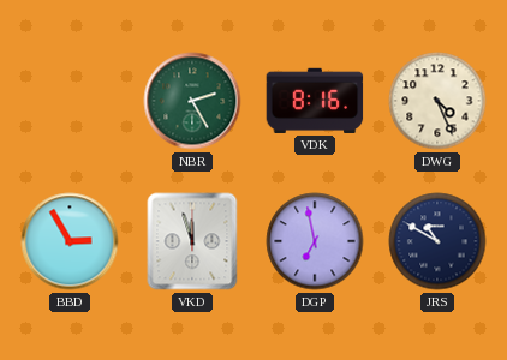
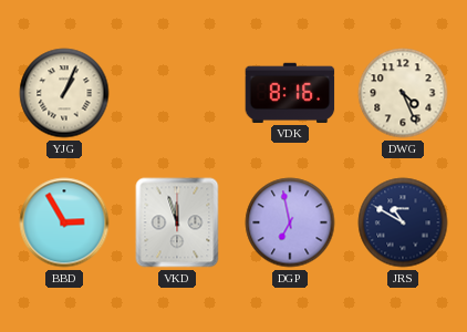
YJG: none -> 1:04
NBR: 2:25 -> none
